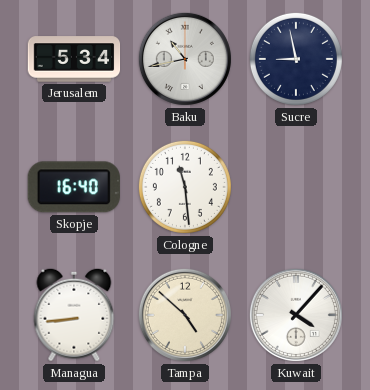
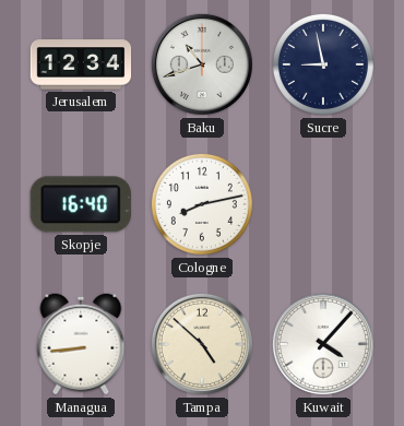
Jerusalem: 5:34 -> 12:34
Baku: 10:43 -> 10:42
Cologne: 11:29 -> 8:13
